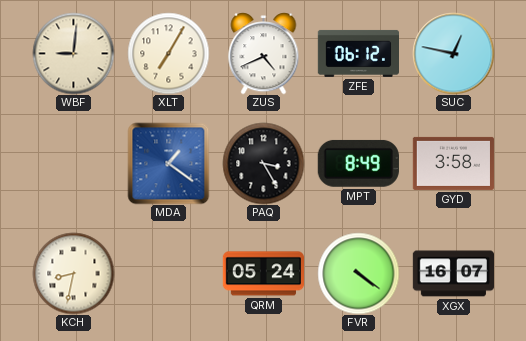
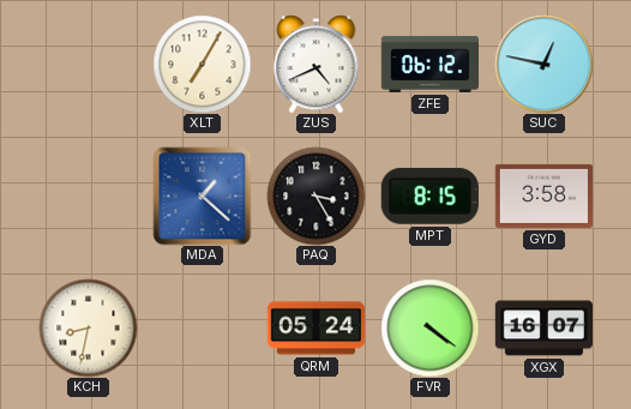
WBF: 9:01 -> none
MDA: 1:21 -> 1:22
MPT: 8:49 -> 8:15
